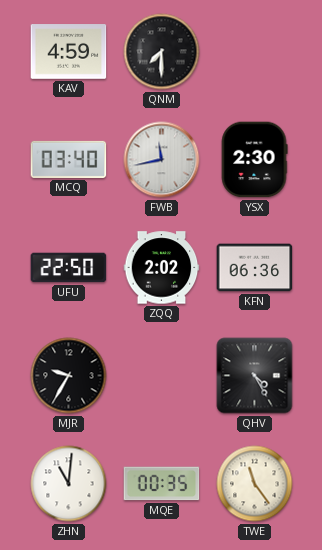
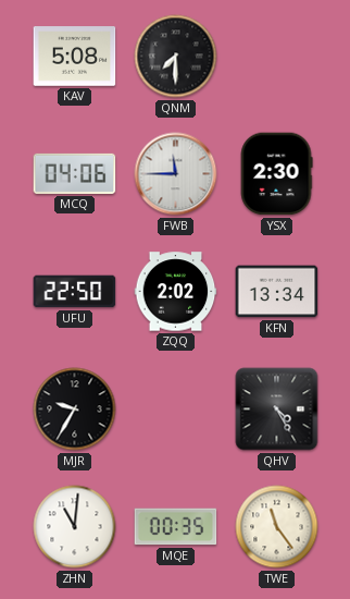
KAV: 4:59 -> 5:08
MCQ: 03:40 -> 04:06
FWB: 11:43 -> 11:45
KFN: 06:36 -> 13:34
